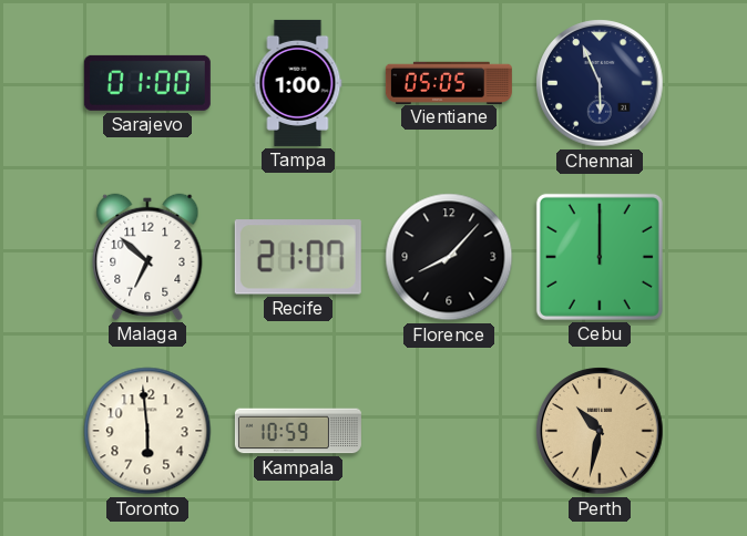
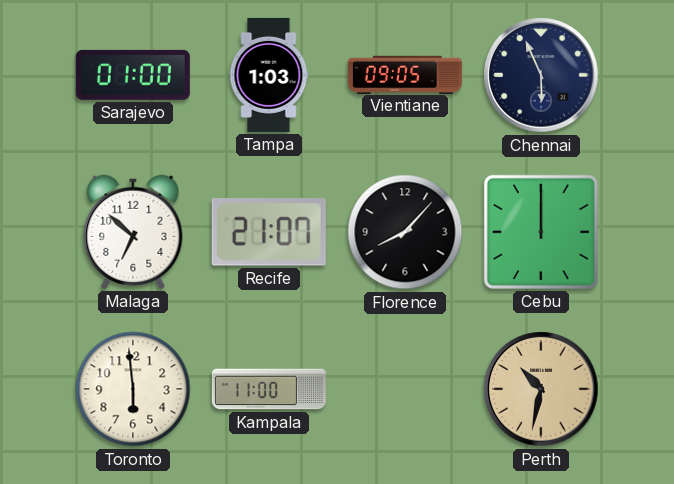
Tampa: 1:00 -> 1:03
Vientiane: 05:05 -> 09:05
Kampala: 10:59 -> 11:00
